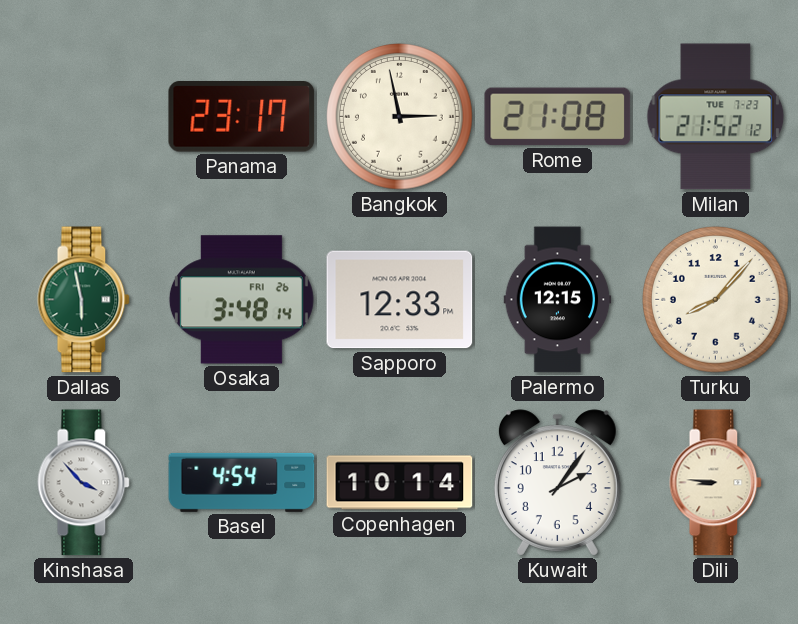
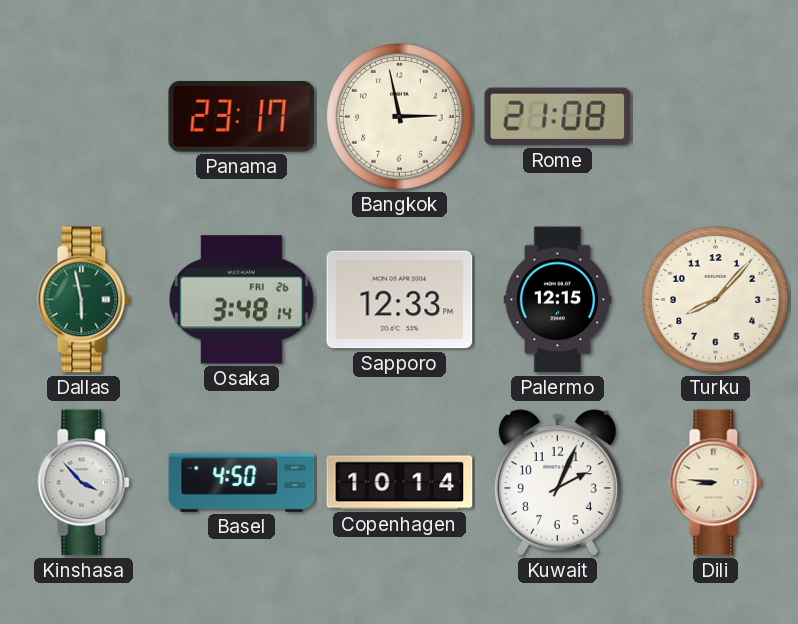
Milan: 21:52 -> none
Basel: 4:54 -> 4:50
Kuwait: 2:06 -> 2:04
